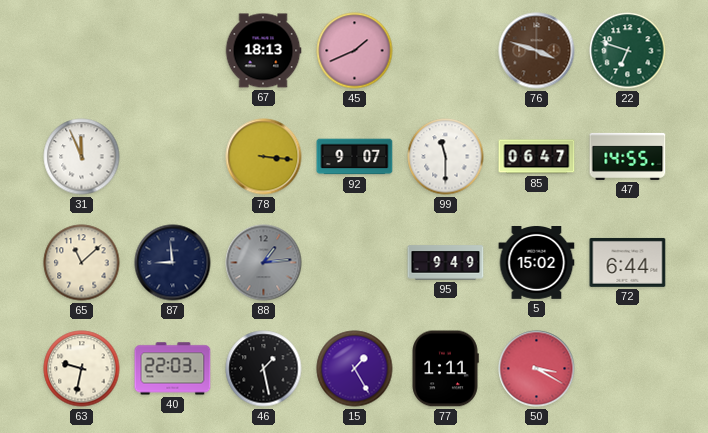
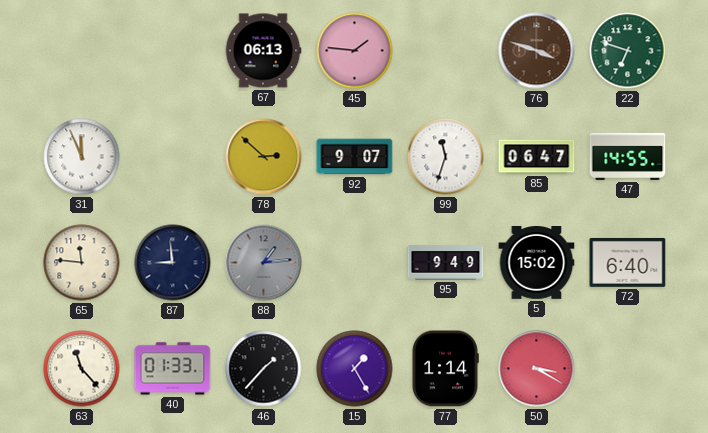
67: 18:13 -> 06:13
45: 1:41 -> 1:46
78: 3:16 -> 2:52
99: 11:30 -> 11:33
65: 11:08 -> 11:46
72: 6:44 -> 6:40
63: 9:32 -> 11:23
40: 22:03 -> 01:33
46: 1:28 -> 1:37
77: 1:11 -> 1:14
